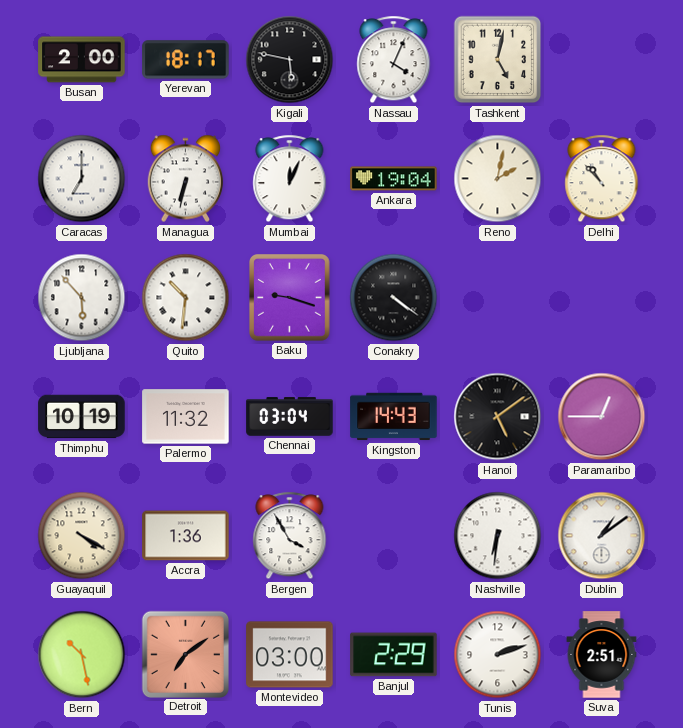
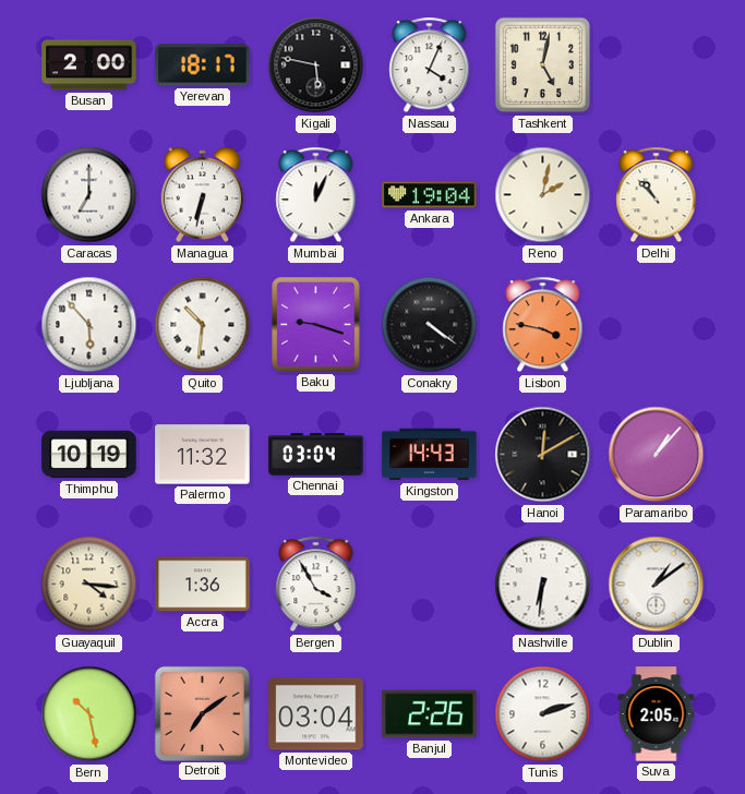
Lisbon: none -> 3:47
Hanoi: 5:09 -> 12:10
Paramaribo: 12:45 -> 1:07
Guayaquil: 4:20 -> 4:16
Montevideo: 03:00 -> 03:04
Banjul: 2:29 -> 2:26
Suva: 2:51 -> 2:05
